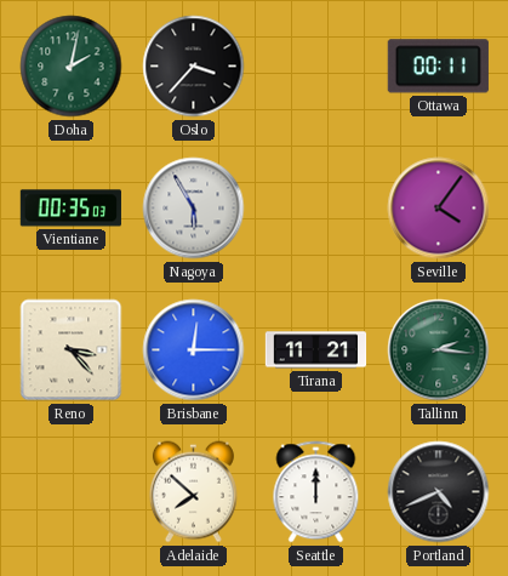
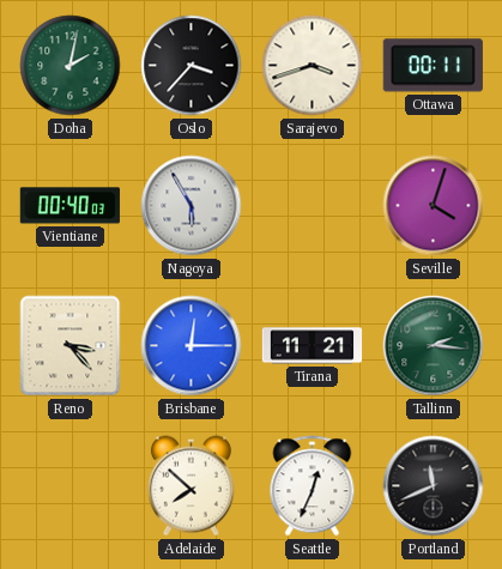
Sarajevo: none -> 3:42
Vientiane: 00:35 -> 00:40
Seville: 4:06 -> 4:03
Seattle: 12:00 -> 12:34
Portland: 4:41 -> 11:41
